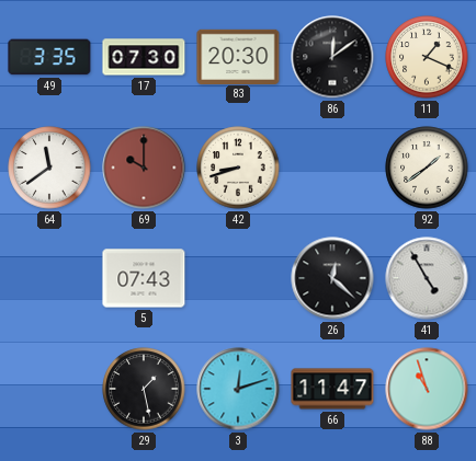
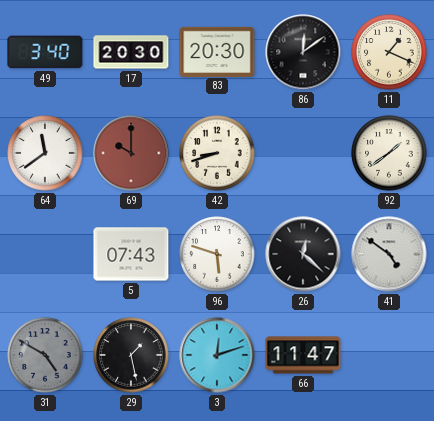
49: 3:35 -> 3:40
17: 07:30 -> 20:30
96: none -> 5:48
41: 4:55 -> 4:51
31: none -> 4:50
88: 10:57 -> none
